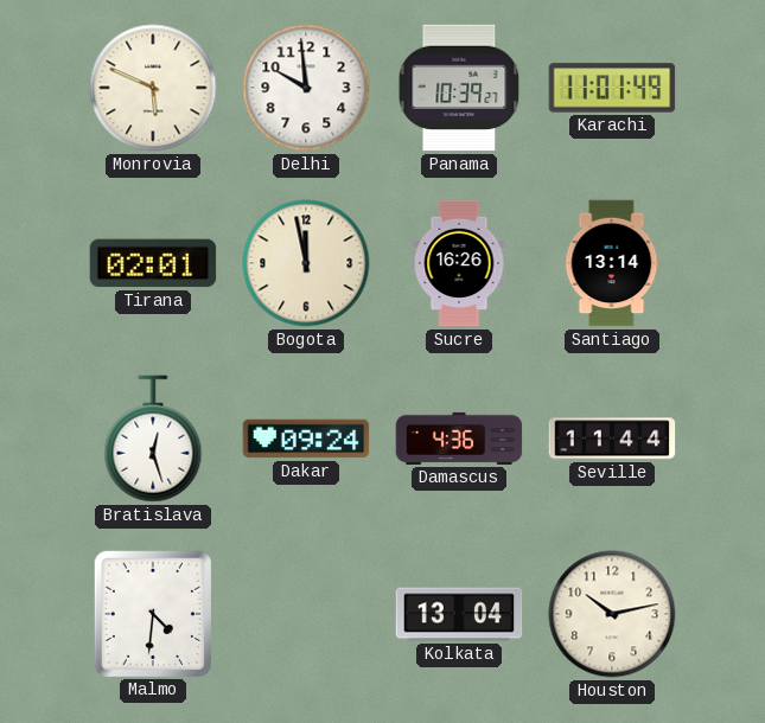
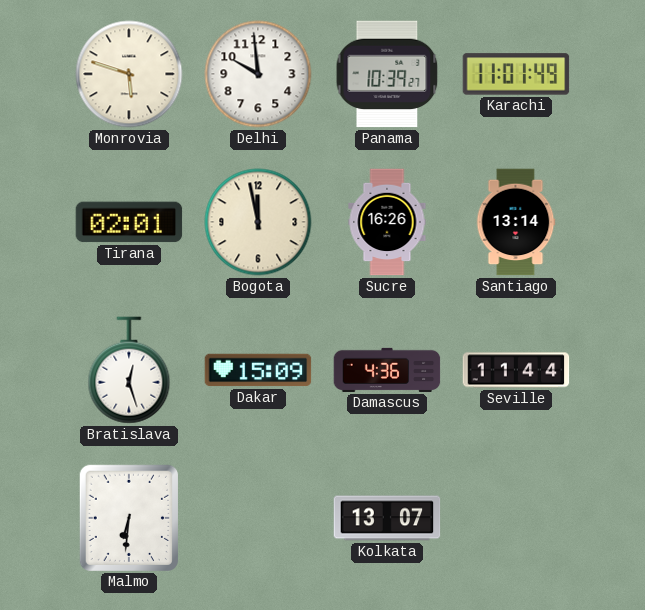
Monrovia: 5:49 -> 5:48
Dakar: 09:24 -> 15:09
Malmo: 4:31 -> 6:31
Kolkata: 13:04 -> 13:07
Houston: 10:13 -> none
